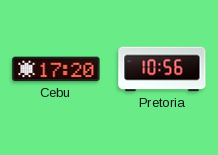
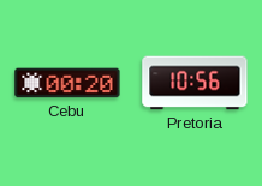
Cebu: 17:20 -> 00:20
